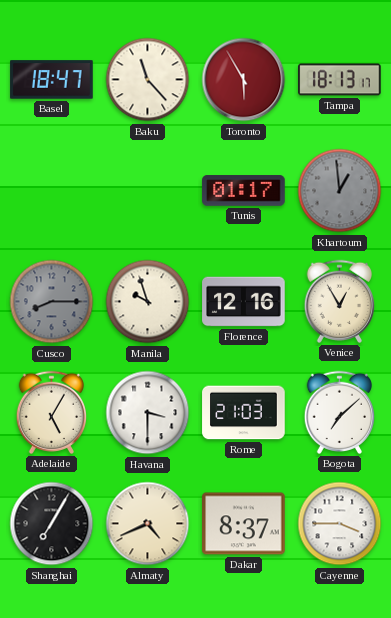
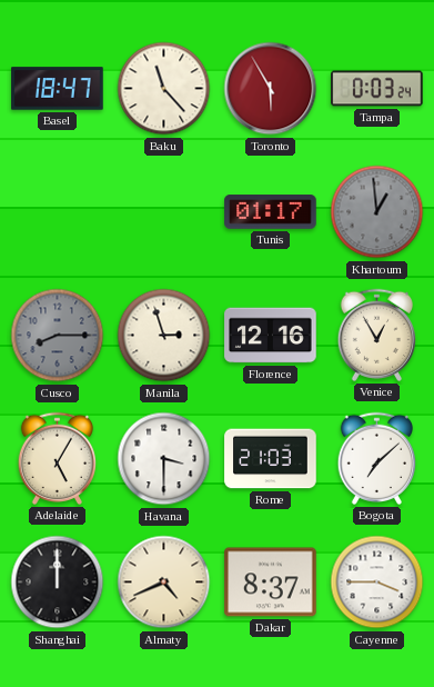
Tampa: 18:13 -> 0:03
Manila: 9:57 -> 2:57
Shanghai: 7:05 -> 12:00
